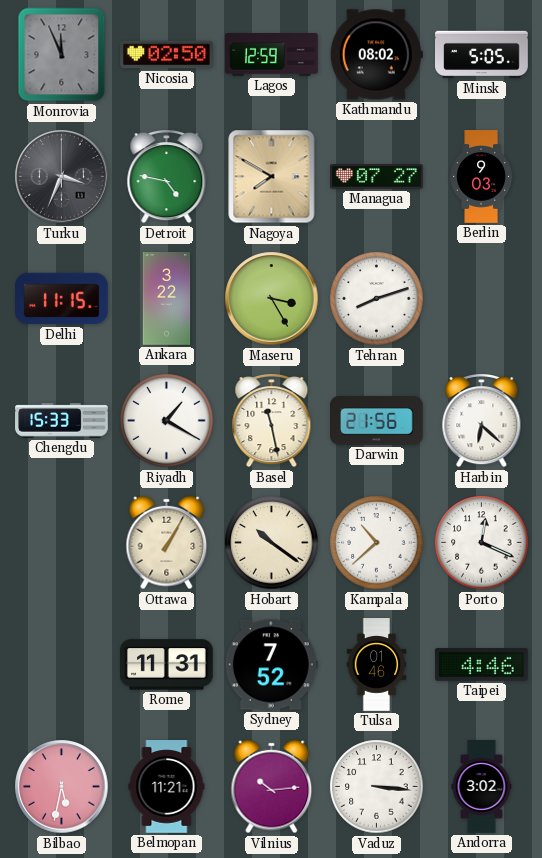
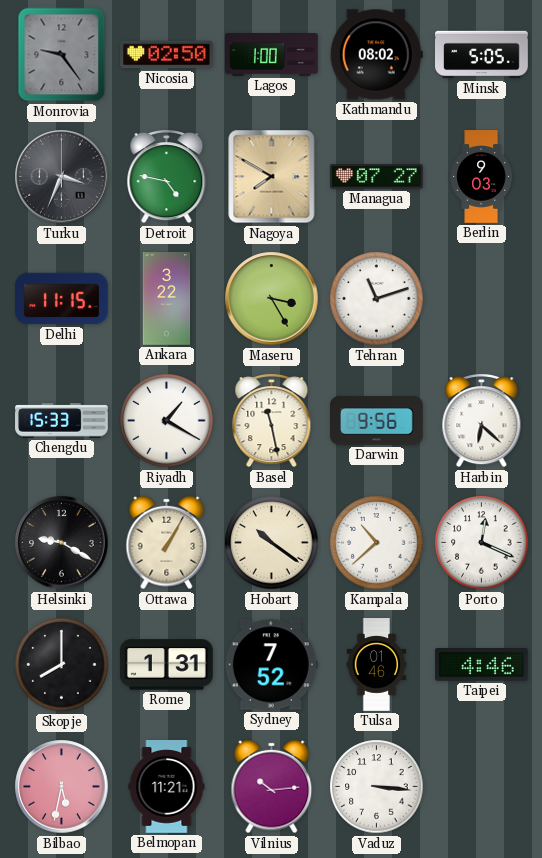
Monrovia: 11:56 -> 9:24
Lagos: 12:59 -> 1:00
Tehran: 8:12 -> 11:12
Darwin: 21:56 -> 9:56
Helsinki: none -> 9:20
Skopje: none -> 8:00
Rome: 11:31 -> 1:31
Andorra: 3:02 -> none
